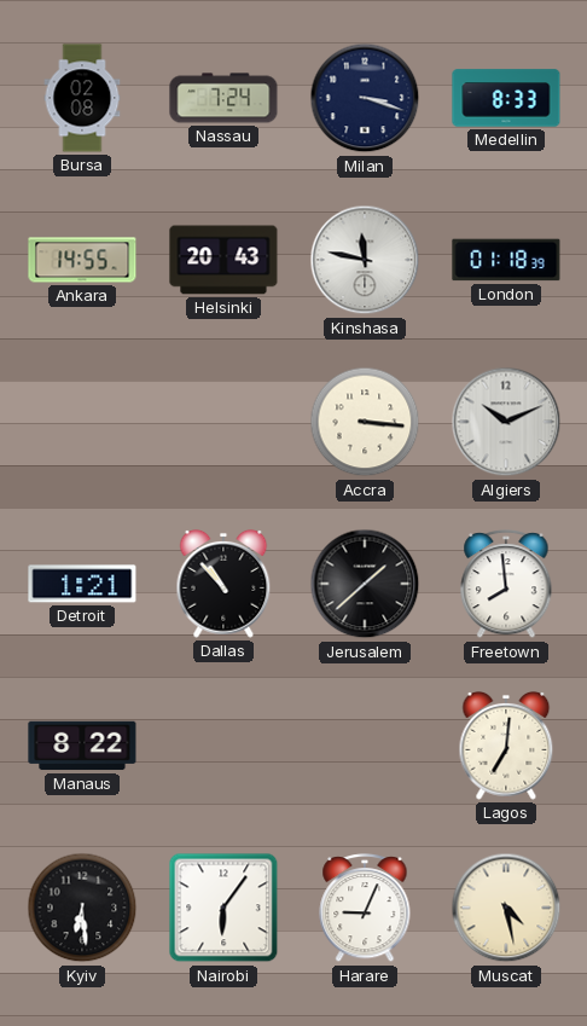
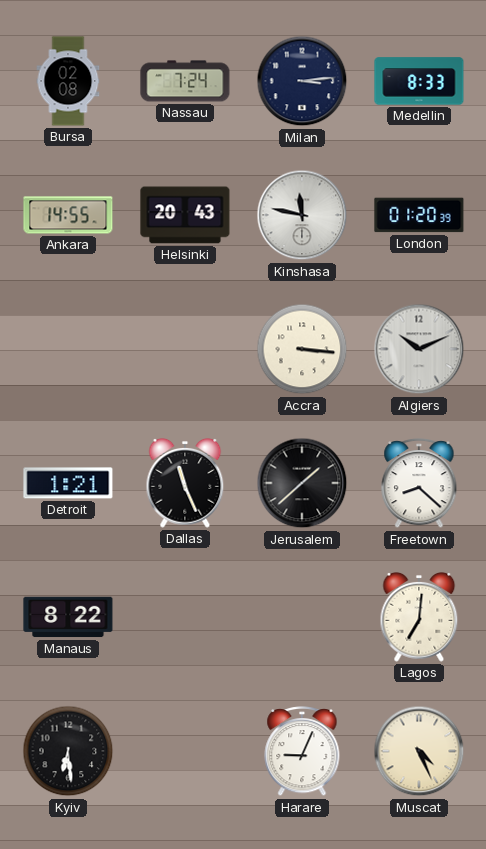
Milan: 3:18 -> 3:14
London: 01:18 -> 01:20
Dallas: 10:53 -> 11:26
Freetown: 7:59 -> 8:22
Nairobi: 6:06 -> none
Muscat: 4:28 -> 4:26
